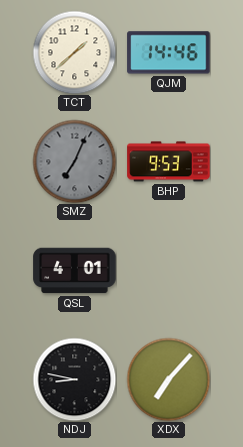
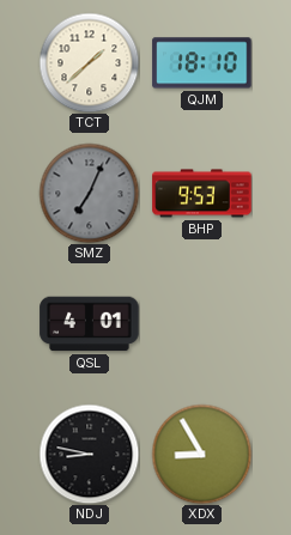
QJM: 14:46 -> 18:10
XDX: 7:07 -> 8:55
